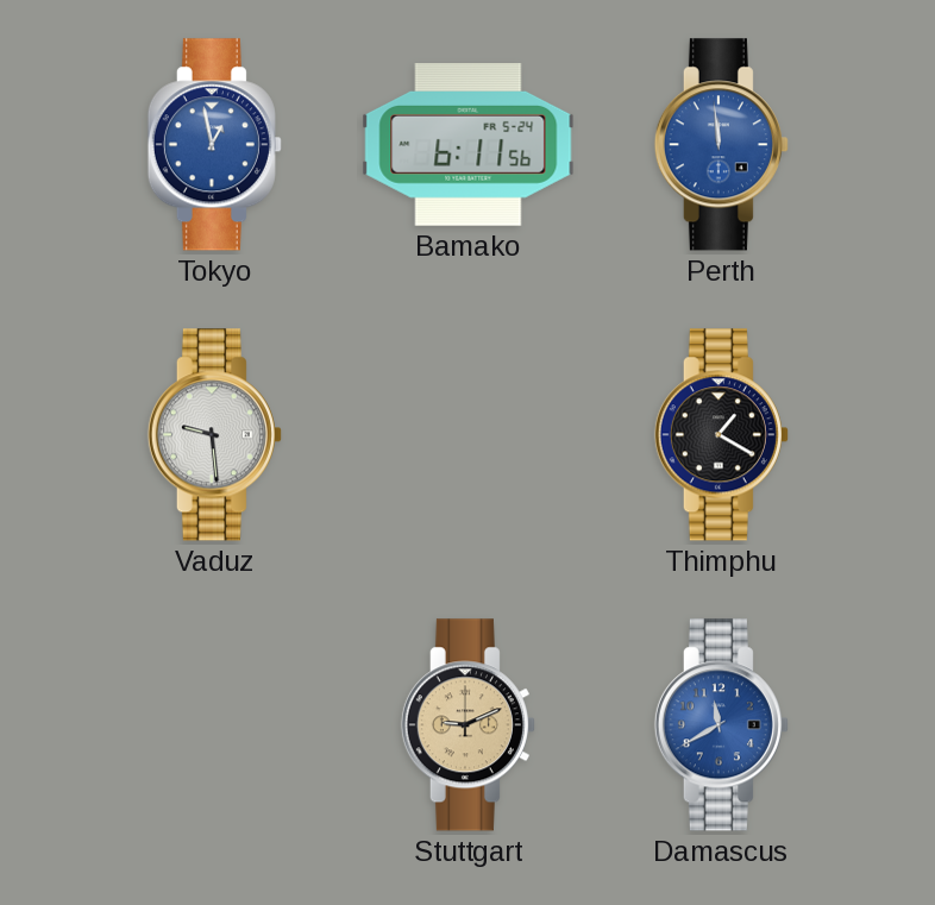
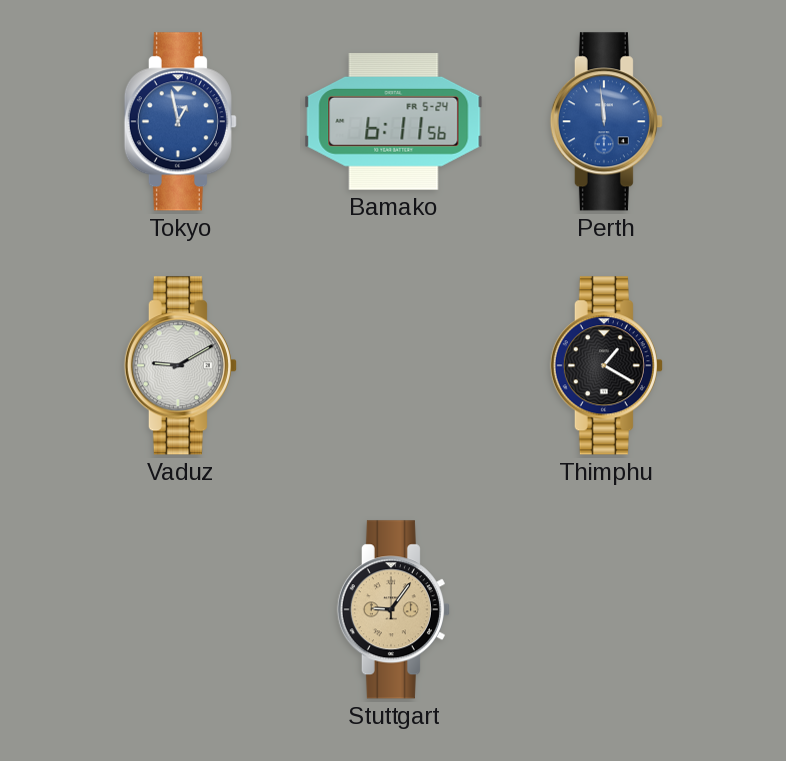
Vaduz: 9:29 -> 9:10
Stuttgart: 9:11 -> 9:06
Damascus: 11:40 -> none
